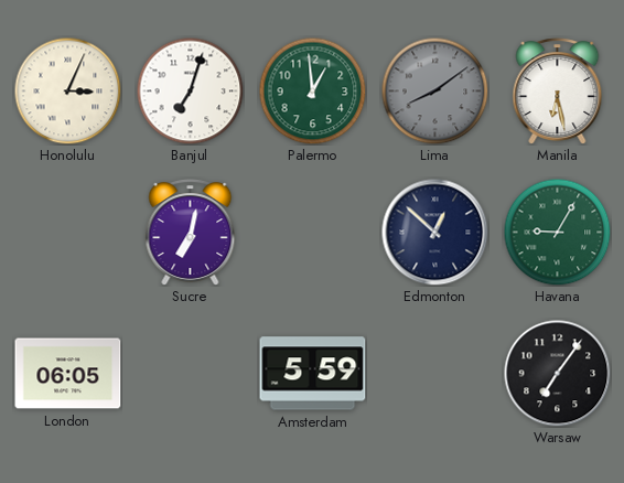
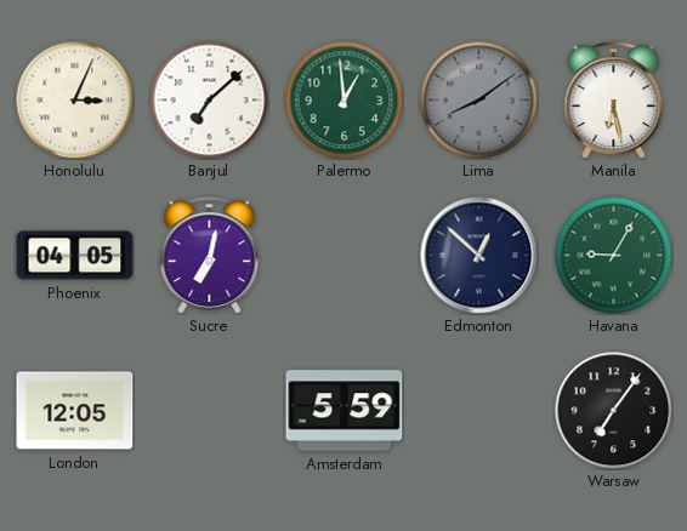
Banjul: 7:03 -> 7:08
Phoenix: none -> 04:05
London: 06:05 -> 12:05
